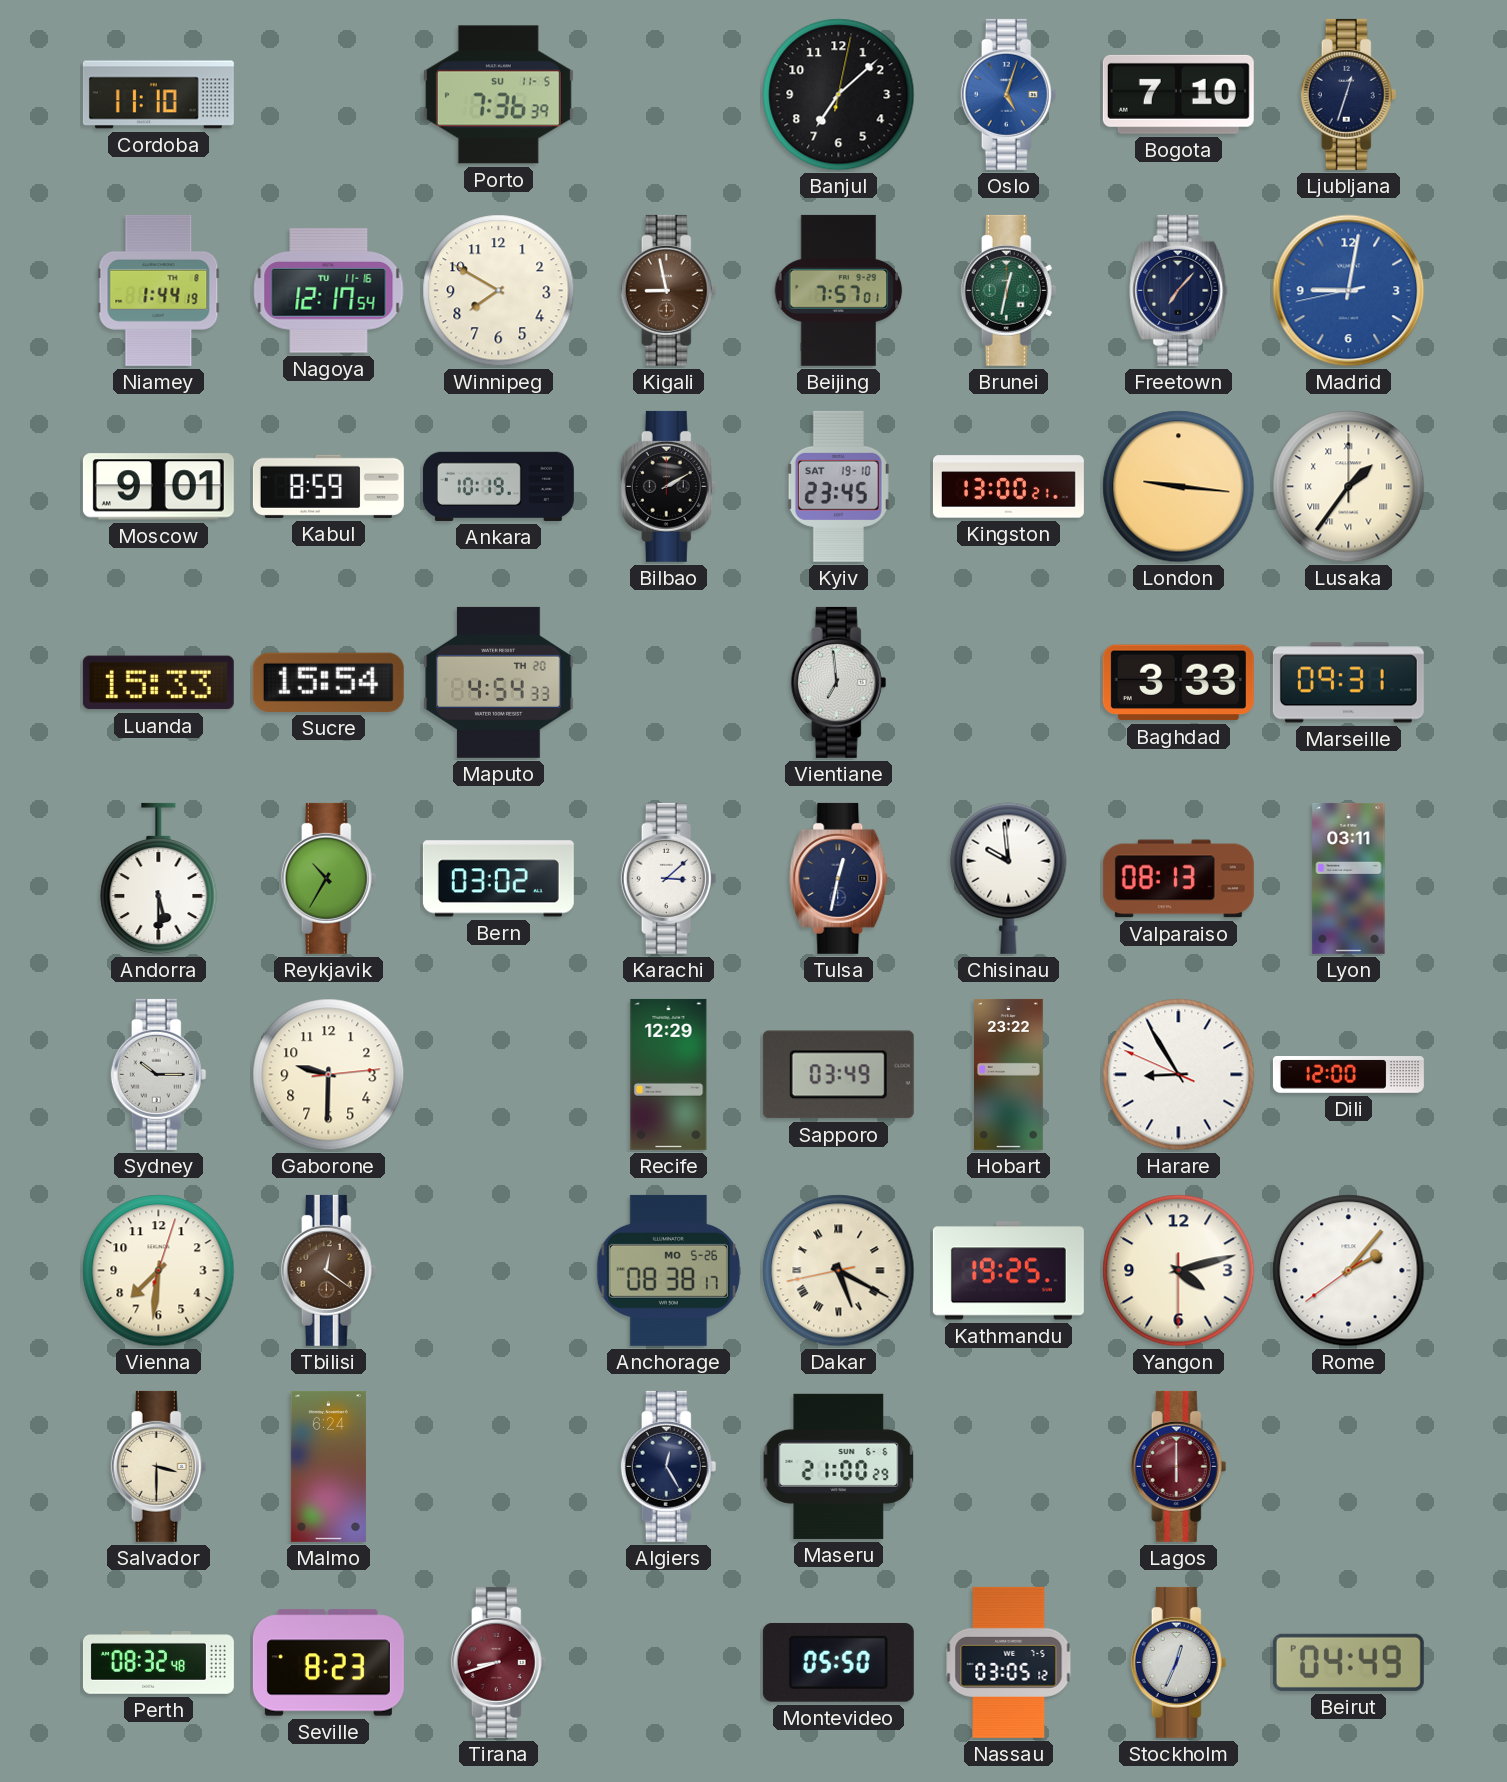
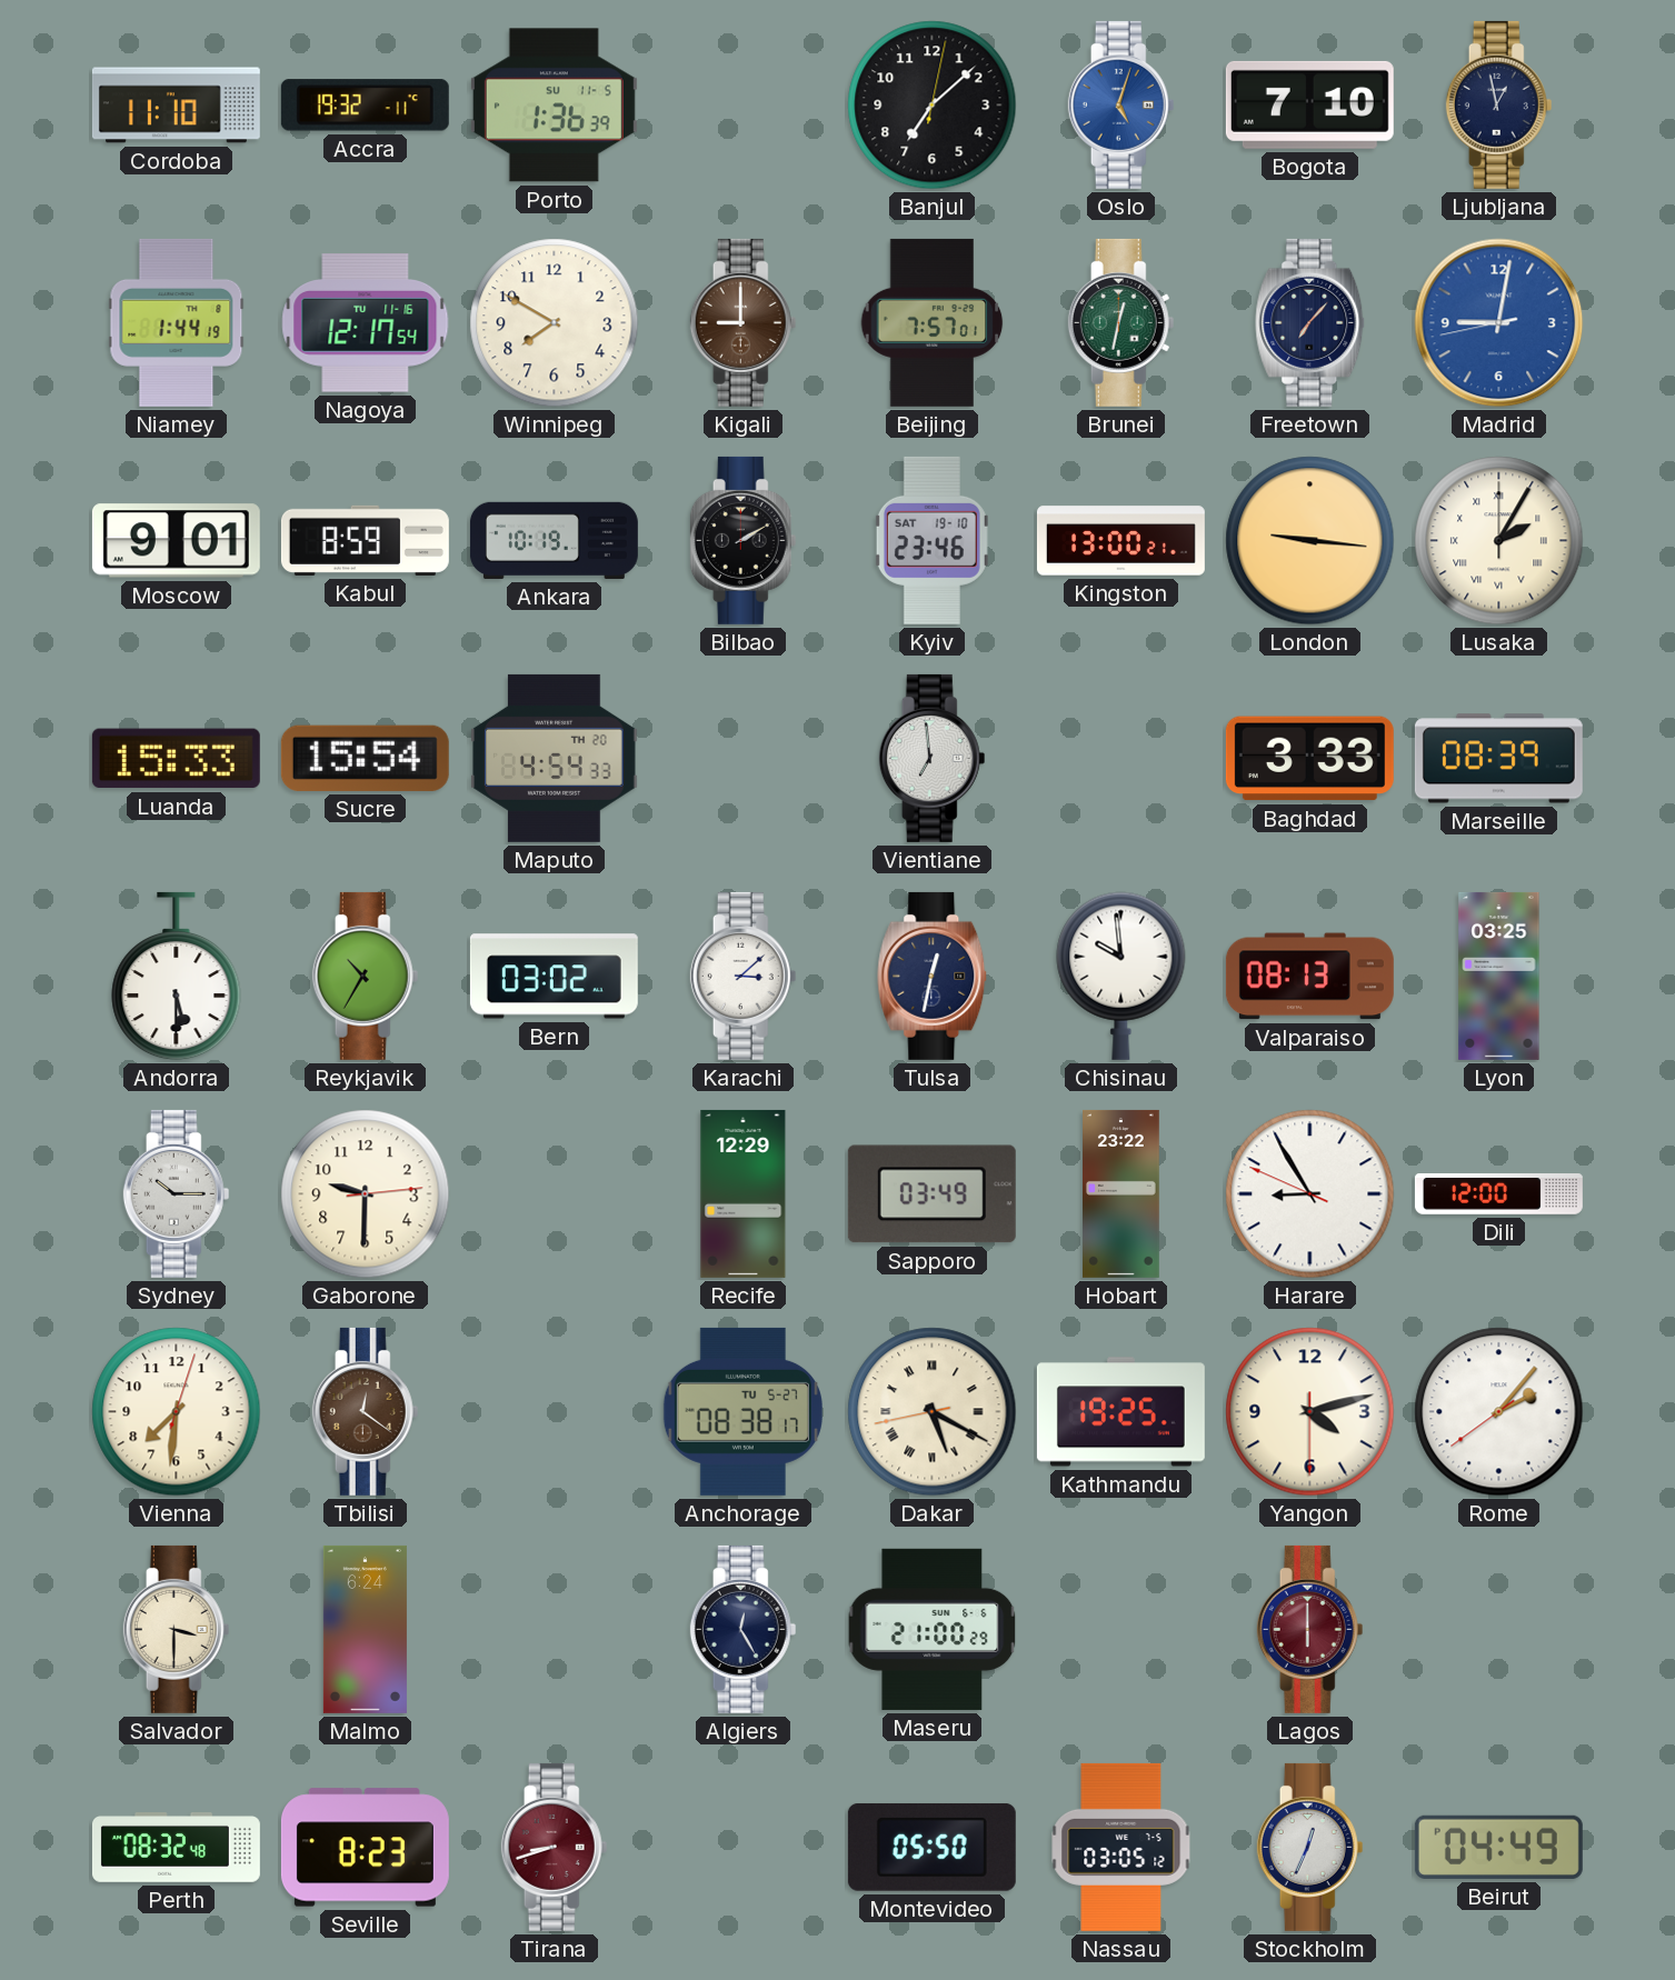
Accra: none -> 19:32
Porto: 7:36 -> 1:36
Ljubljana: 12:33 -> 12:58
Kigali: 8:58 -> 9:00
Kyiv: 23:45 -> 23:46
Lusaka: 1:36 -> 2:05
Marseille: 09:31 -> 08:39
Lyon: 03:11 -> 03:25
Anchorage date: MO 5-26 -> TU 5-27
